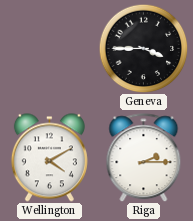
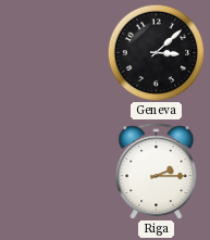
Geneva: 3:45 -> 3:08
Wellington: 4:10 -> none
